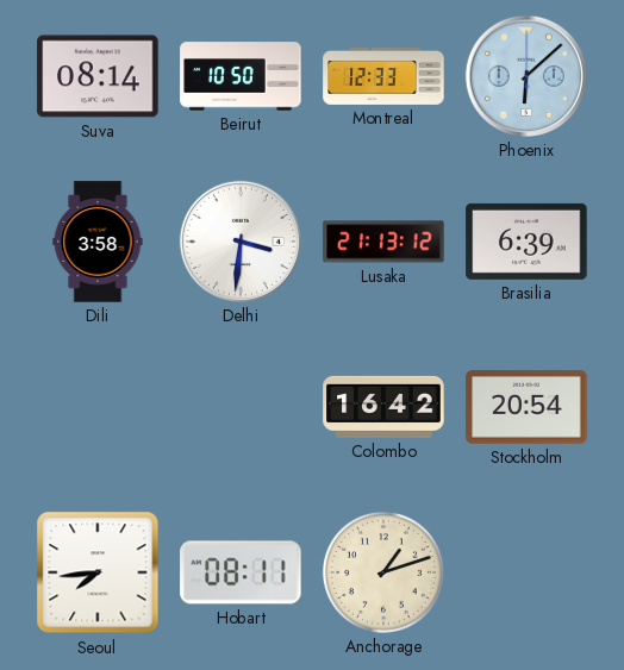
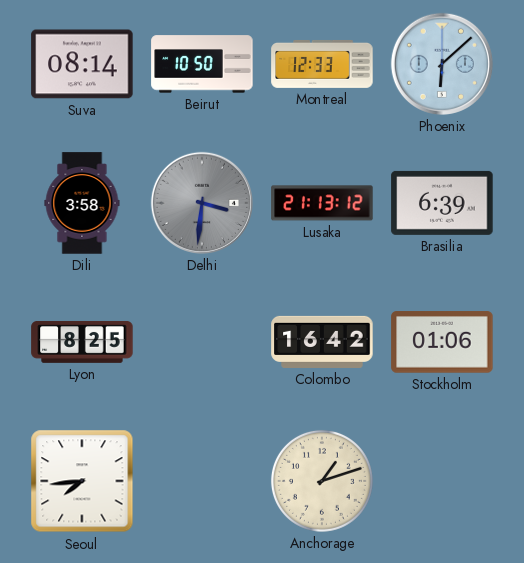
Delhi dial: white -> grey
Lyon: none -> 8:25
Stockholm: 20:54 -> 01:06
Hobart: 08:11 -> none
